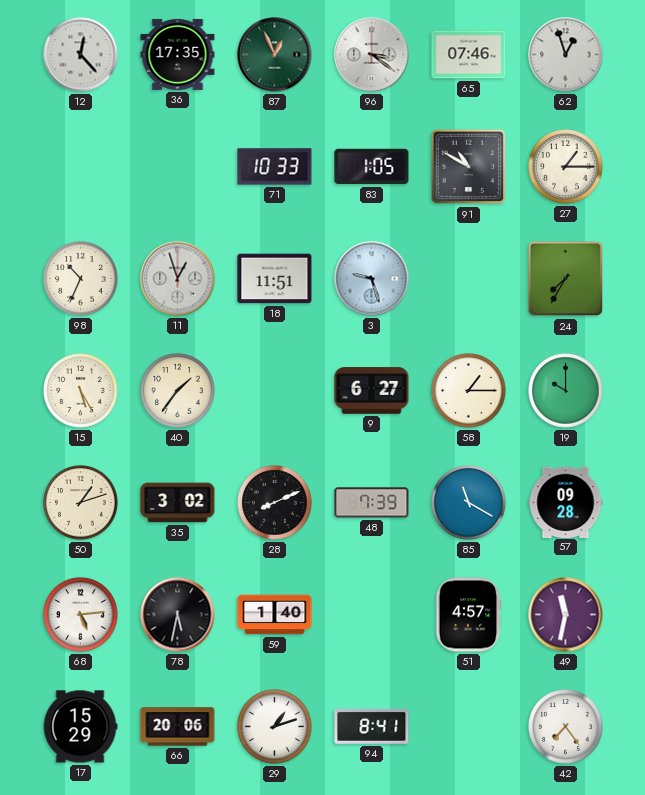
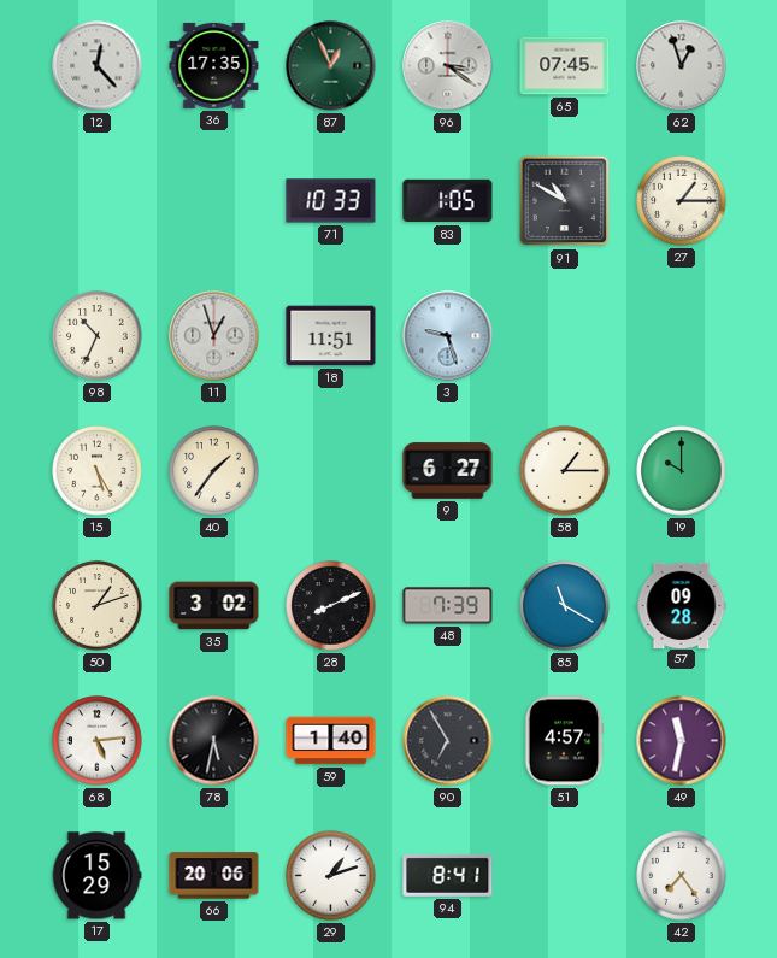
65: 07:46 -> 07:45
24: 7:35 -> none
90: none -> 6:55
